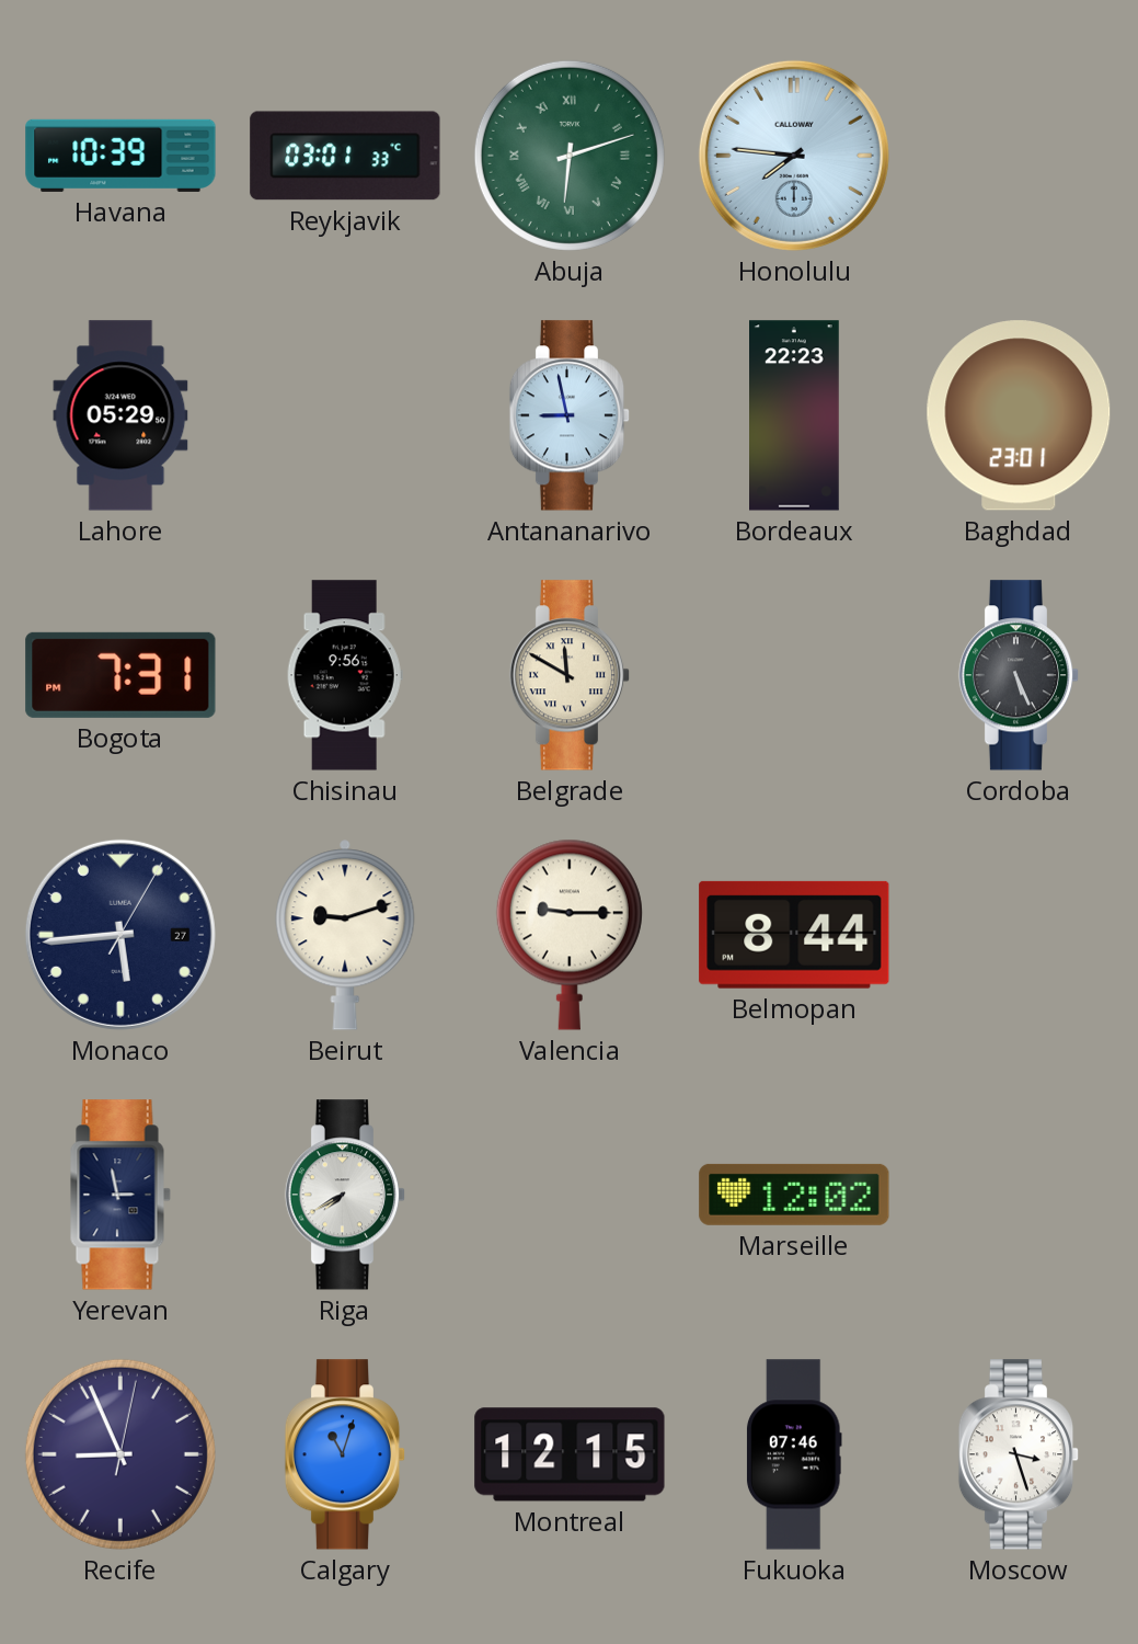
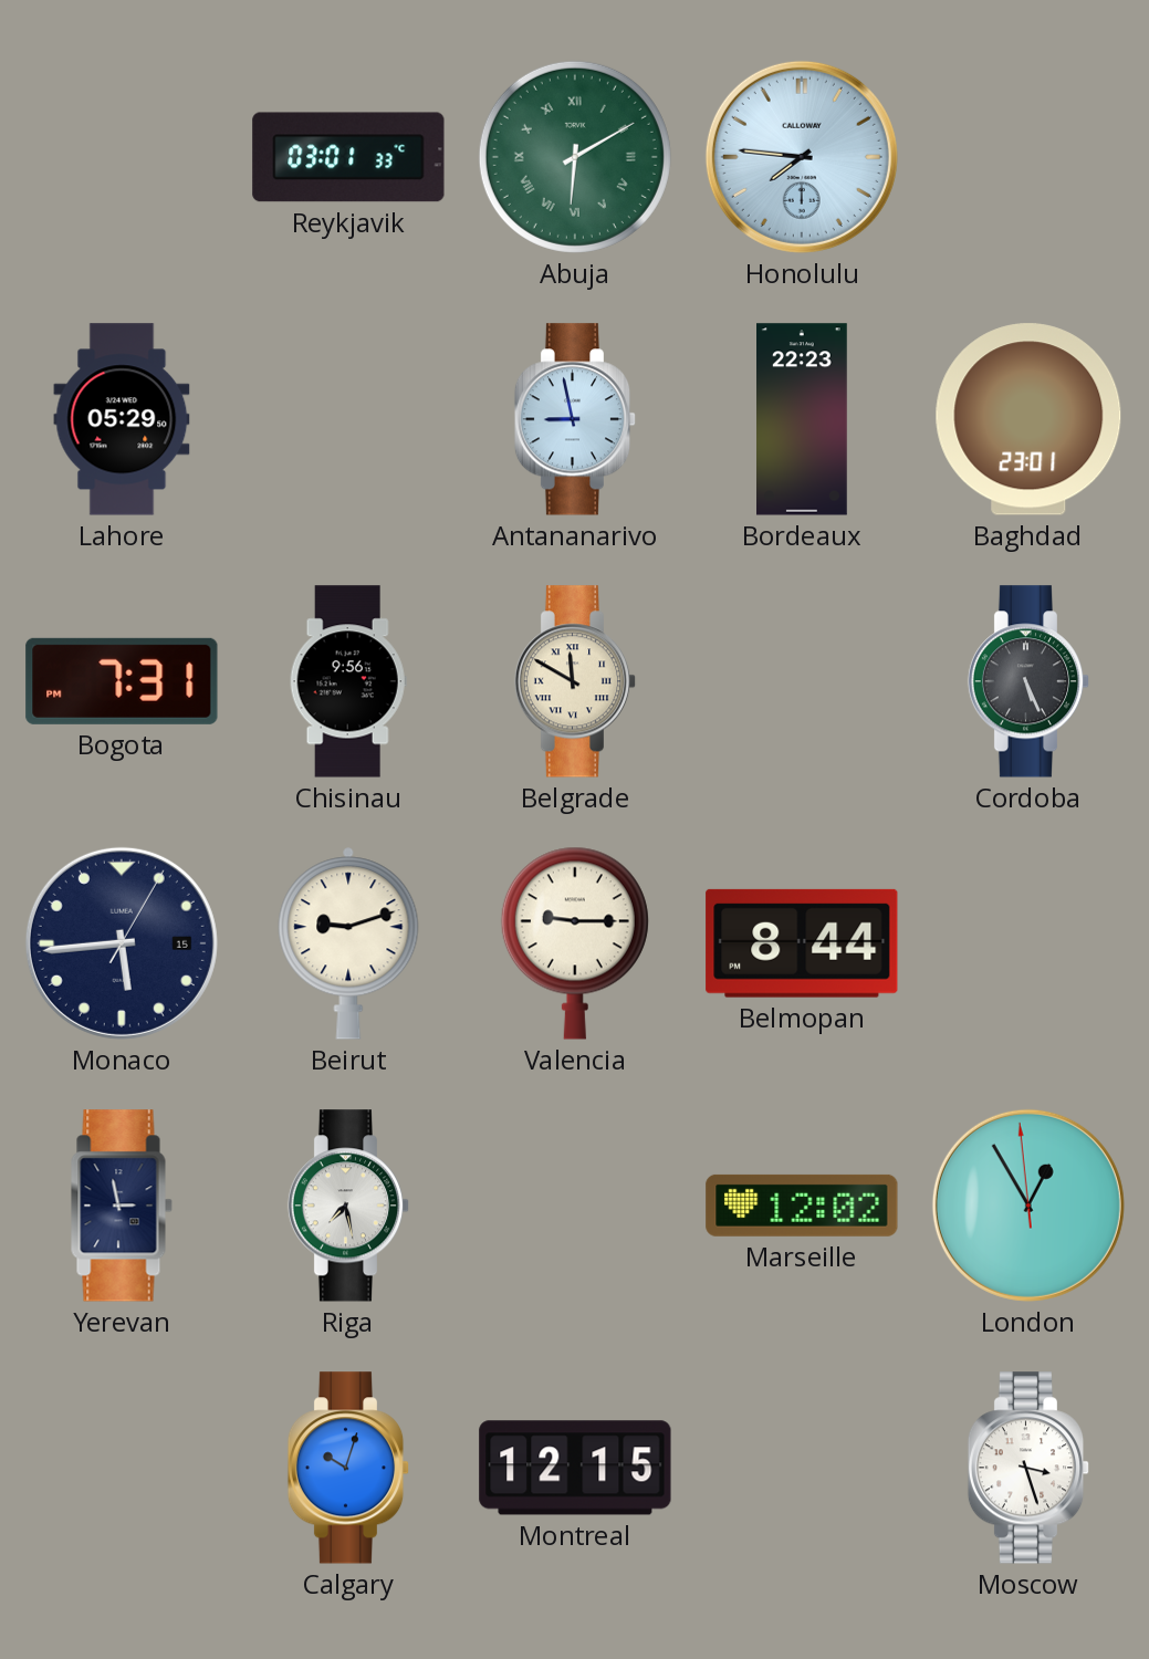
Havana: 10:39 -> none
Abuja: 6:12 -> 6:10
Monaco date: 27 -> 15
Riga: 7:40 -> 7:28
London: none -> 12:54
Recife: 8:56 -> none
Calgary: 11:03 -> 10:03
Fukuoka: 07:46 -> none
